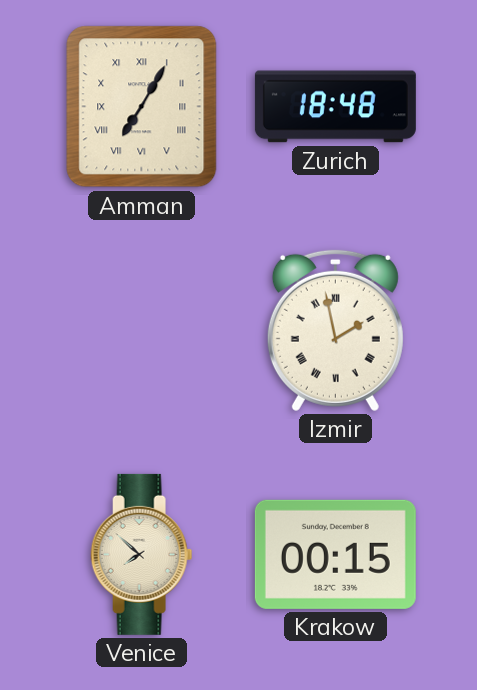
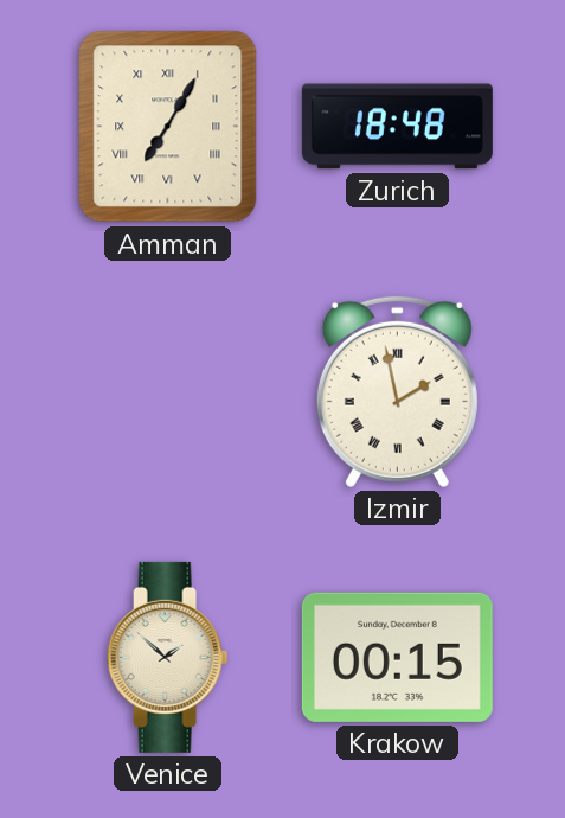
Venice: 7:52 -> 1:52
